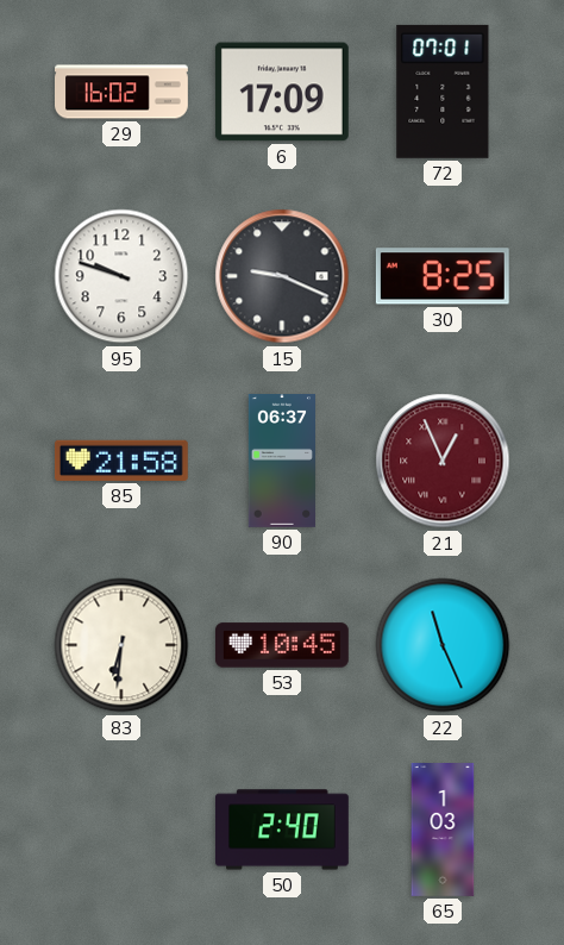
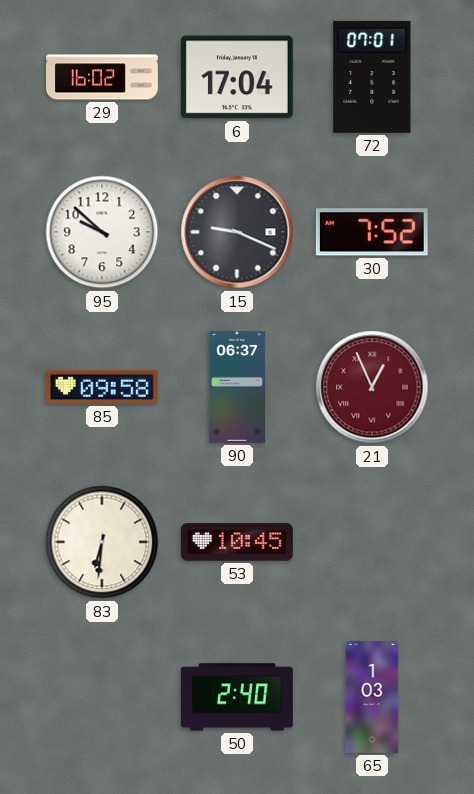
6: 17:09 -> 17:04
95: 9:48 -> 9:52
30: 8:25 -> 7:52
85: 21:58 -> 09:58
22: 11:26 -> none
